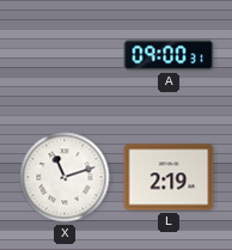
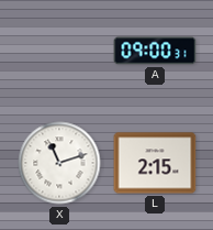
L: 2:19 -> 2:15
